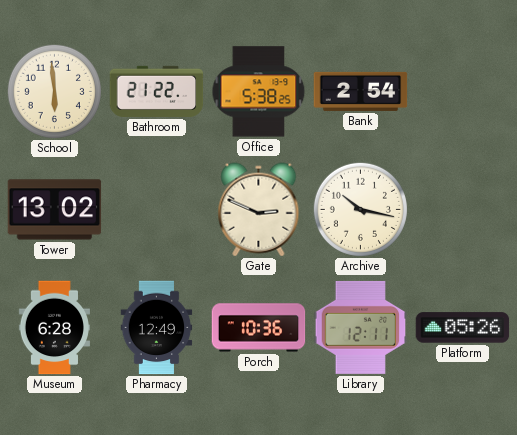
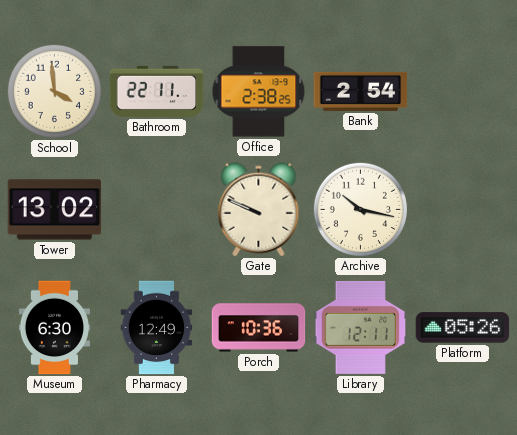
School: 5:59 -> 3:59
Bathroom: 21:22 -> 22:11
Office: 5:38 -> 2:38
Gate: 2:49 -> 9:49
Museum: 6:28 -> 6:30
